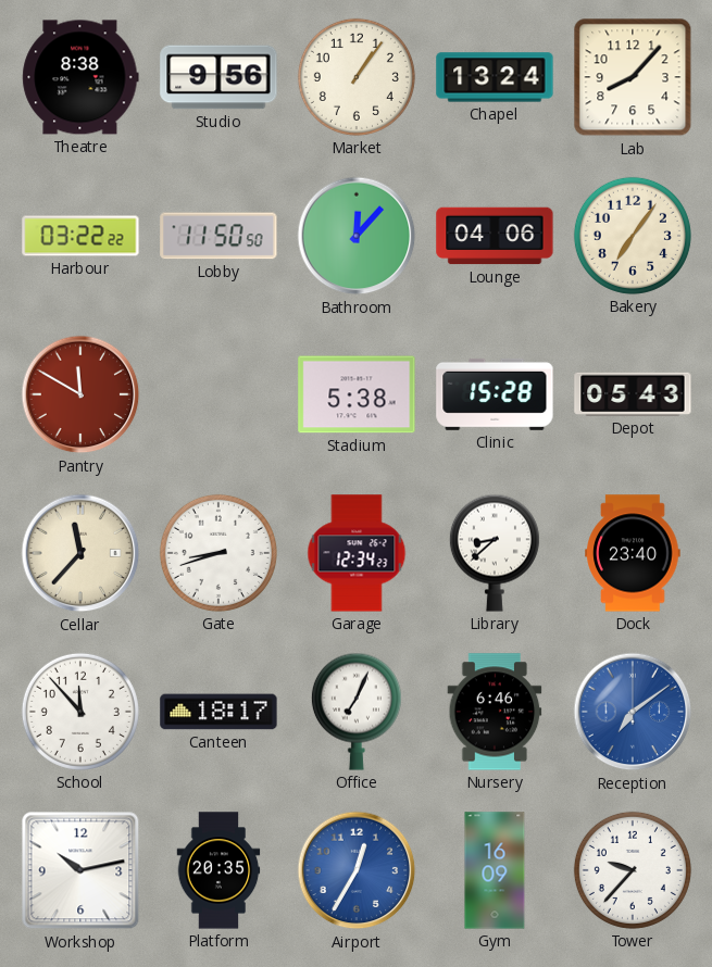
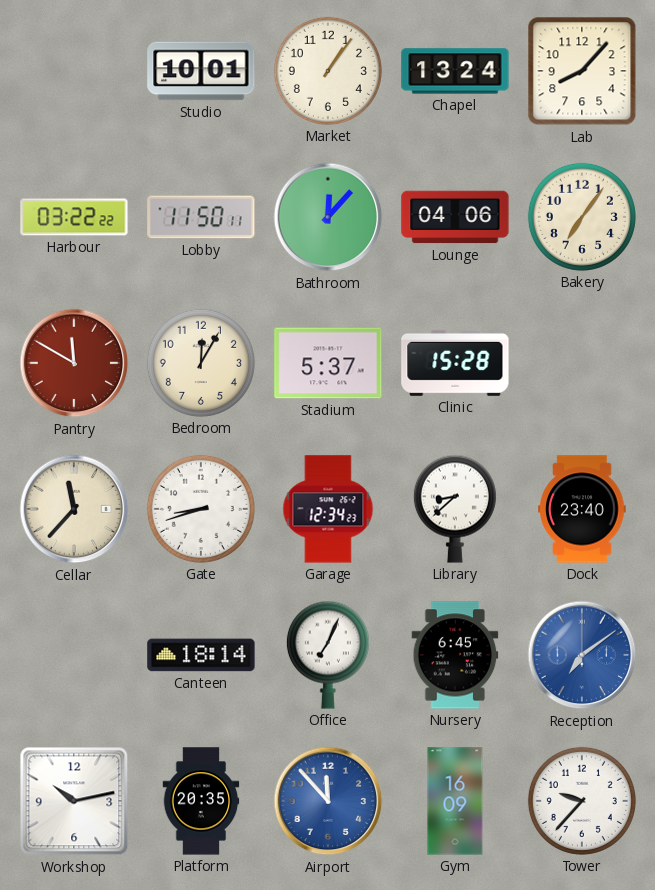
Theatre: 8:38 -> none
Studio: 9:56 -> 10:01
Lobby: 11:50:50 -> 11:50:11
Bedroom: none -> 12:05
Stadium: 5:38 -> 5:37
Depot: 05:43 -> none
School: 11:53 -> none
Canteen: 18:17 -> 18:14
Nursery: 6:46 -> 6:45
Airport: 12:35 -> 11:53
